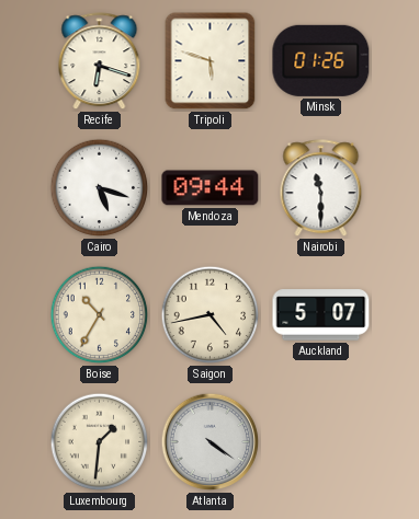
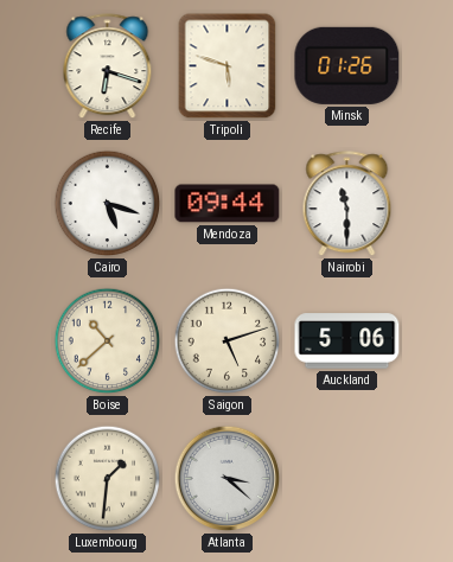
Boise: 10:35 -> 10:38
Saigon: 4:43 -> 5:12
Auckland: 5:07 -> 5:06
Atlanta: 4:21 -> 3:22
